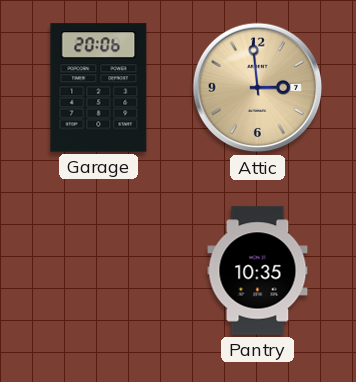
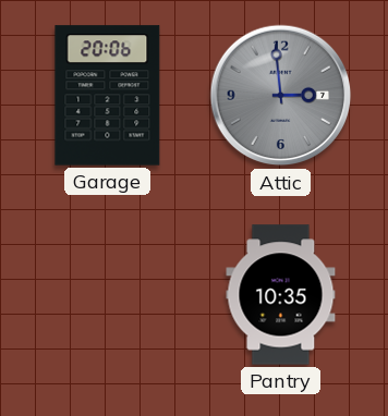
Attic dial: champagne -> grey
